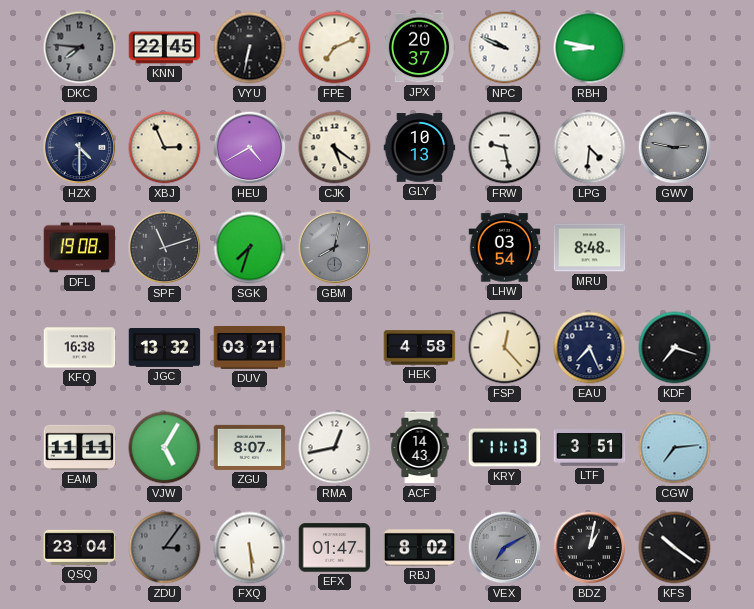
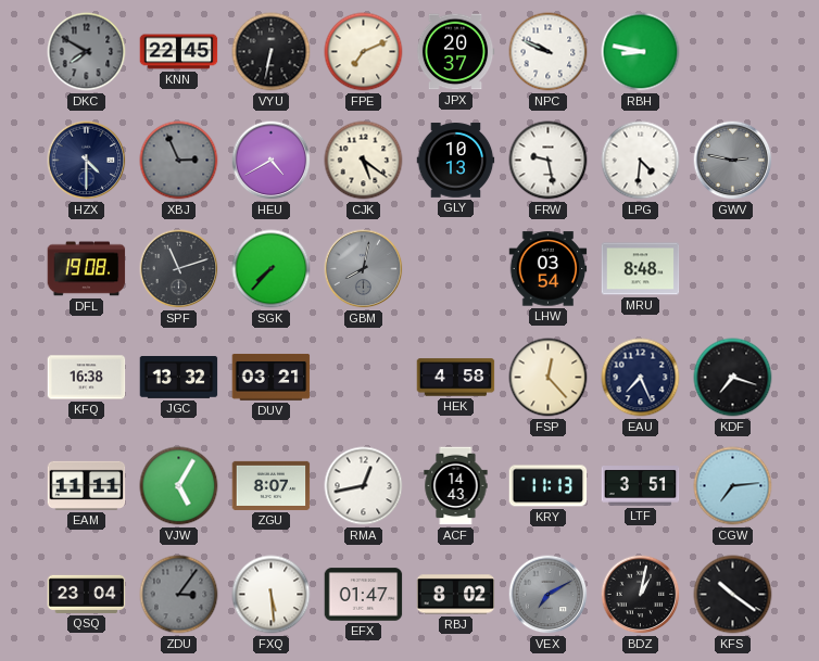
DKC: 7:46 -> 7:50
XBJ dial: cream -> grey
SGK: 7:33 -> 7:37
